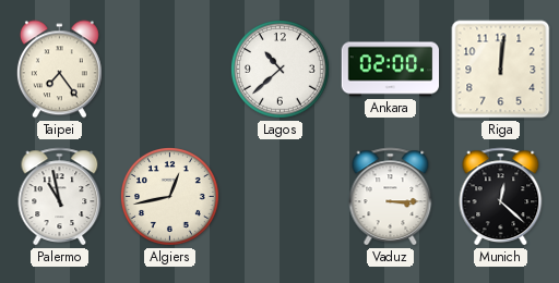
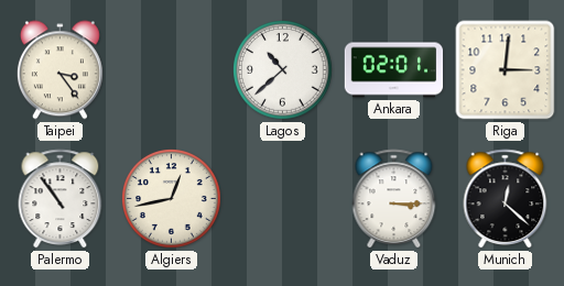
Taipei: 7:24 -> 3:24
Ankara: 02:00 -> 02:01
Riga: 12:01 -> 3:01
Palermo: 10:58 -> 10:54
